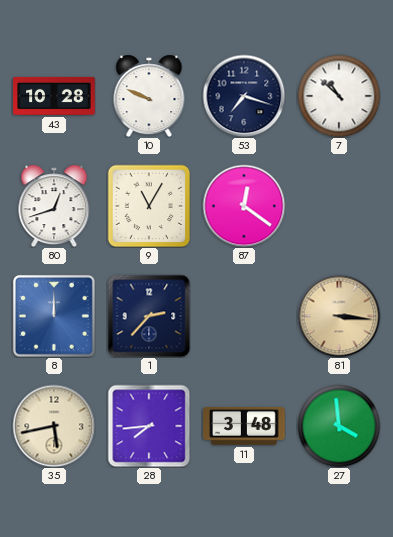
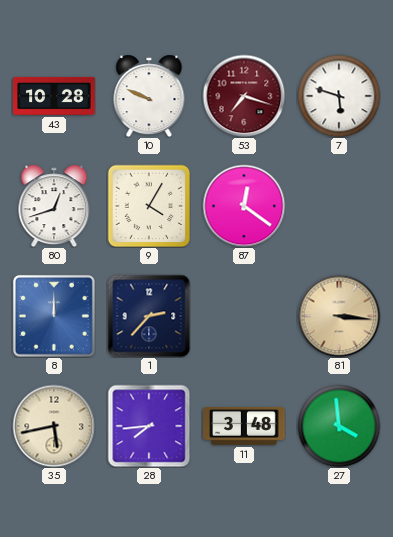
53 dial: navy -> burgundy
7: 10:52 -> 5:48
9: 11:05 -> 4:05
